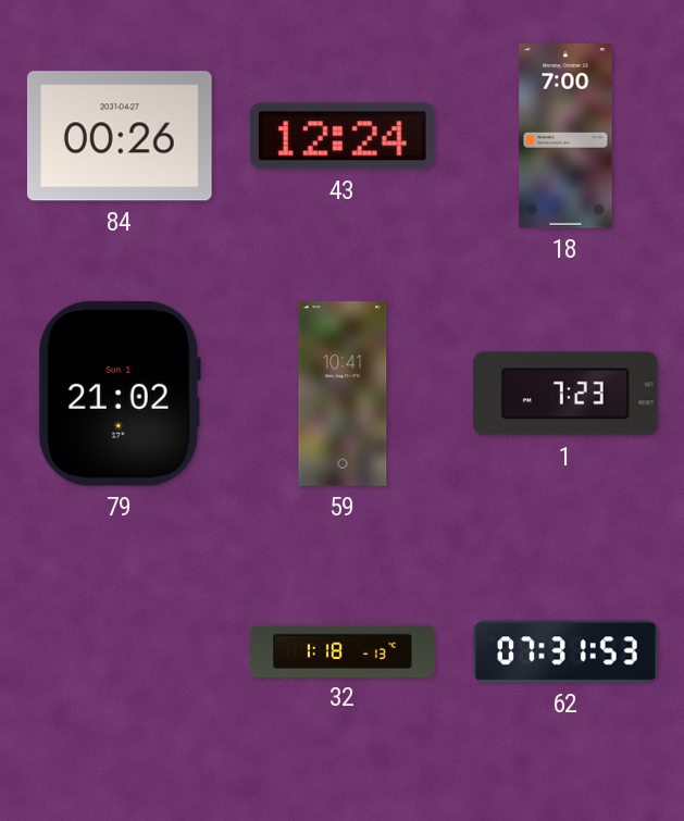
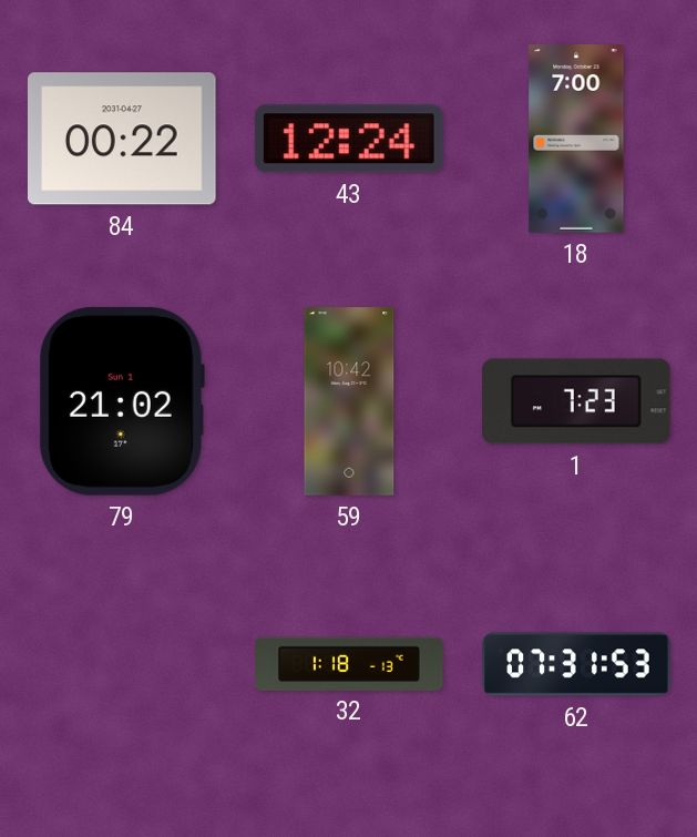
84: 00:26 -> 00:22
59: 10:41 -> 10:42
